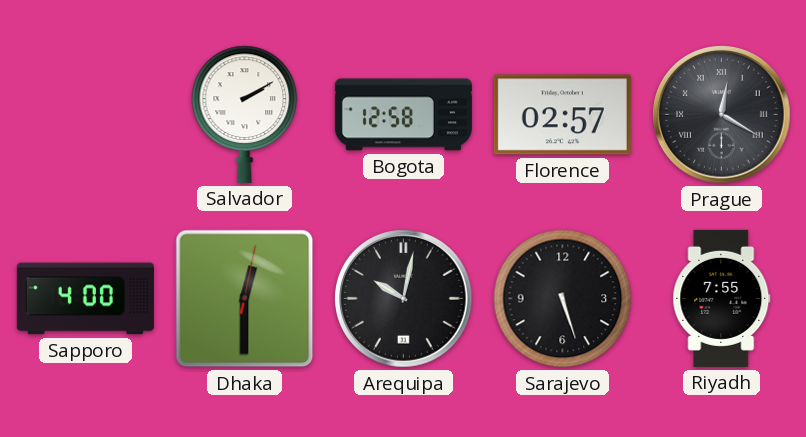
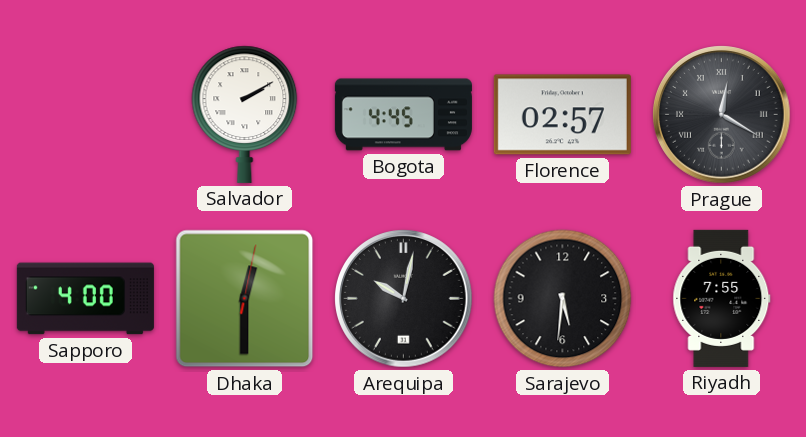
Bogota: 12:58 -> 4:45
Sarajevo: 5:27 -> 5:31
